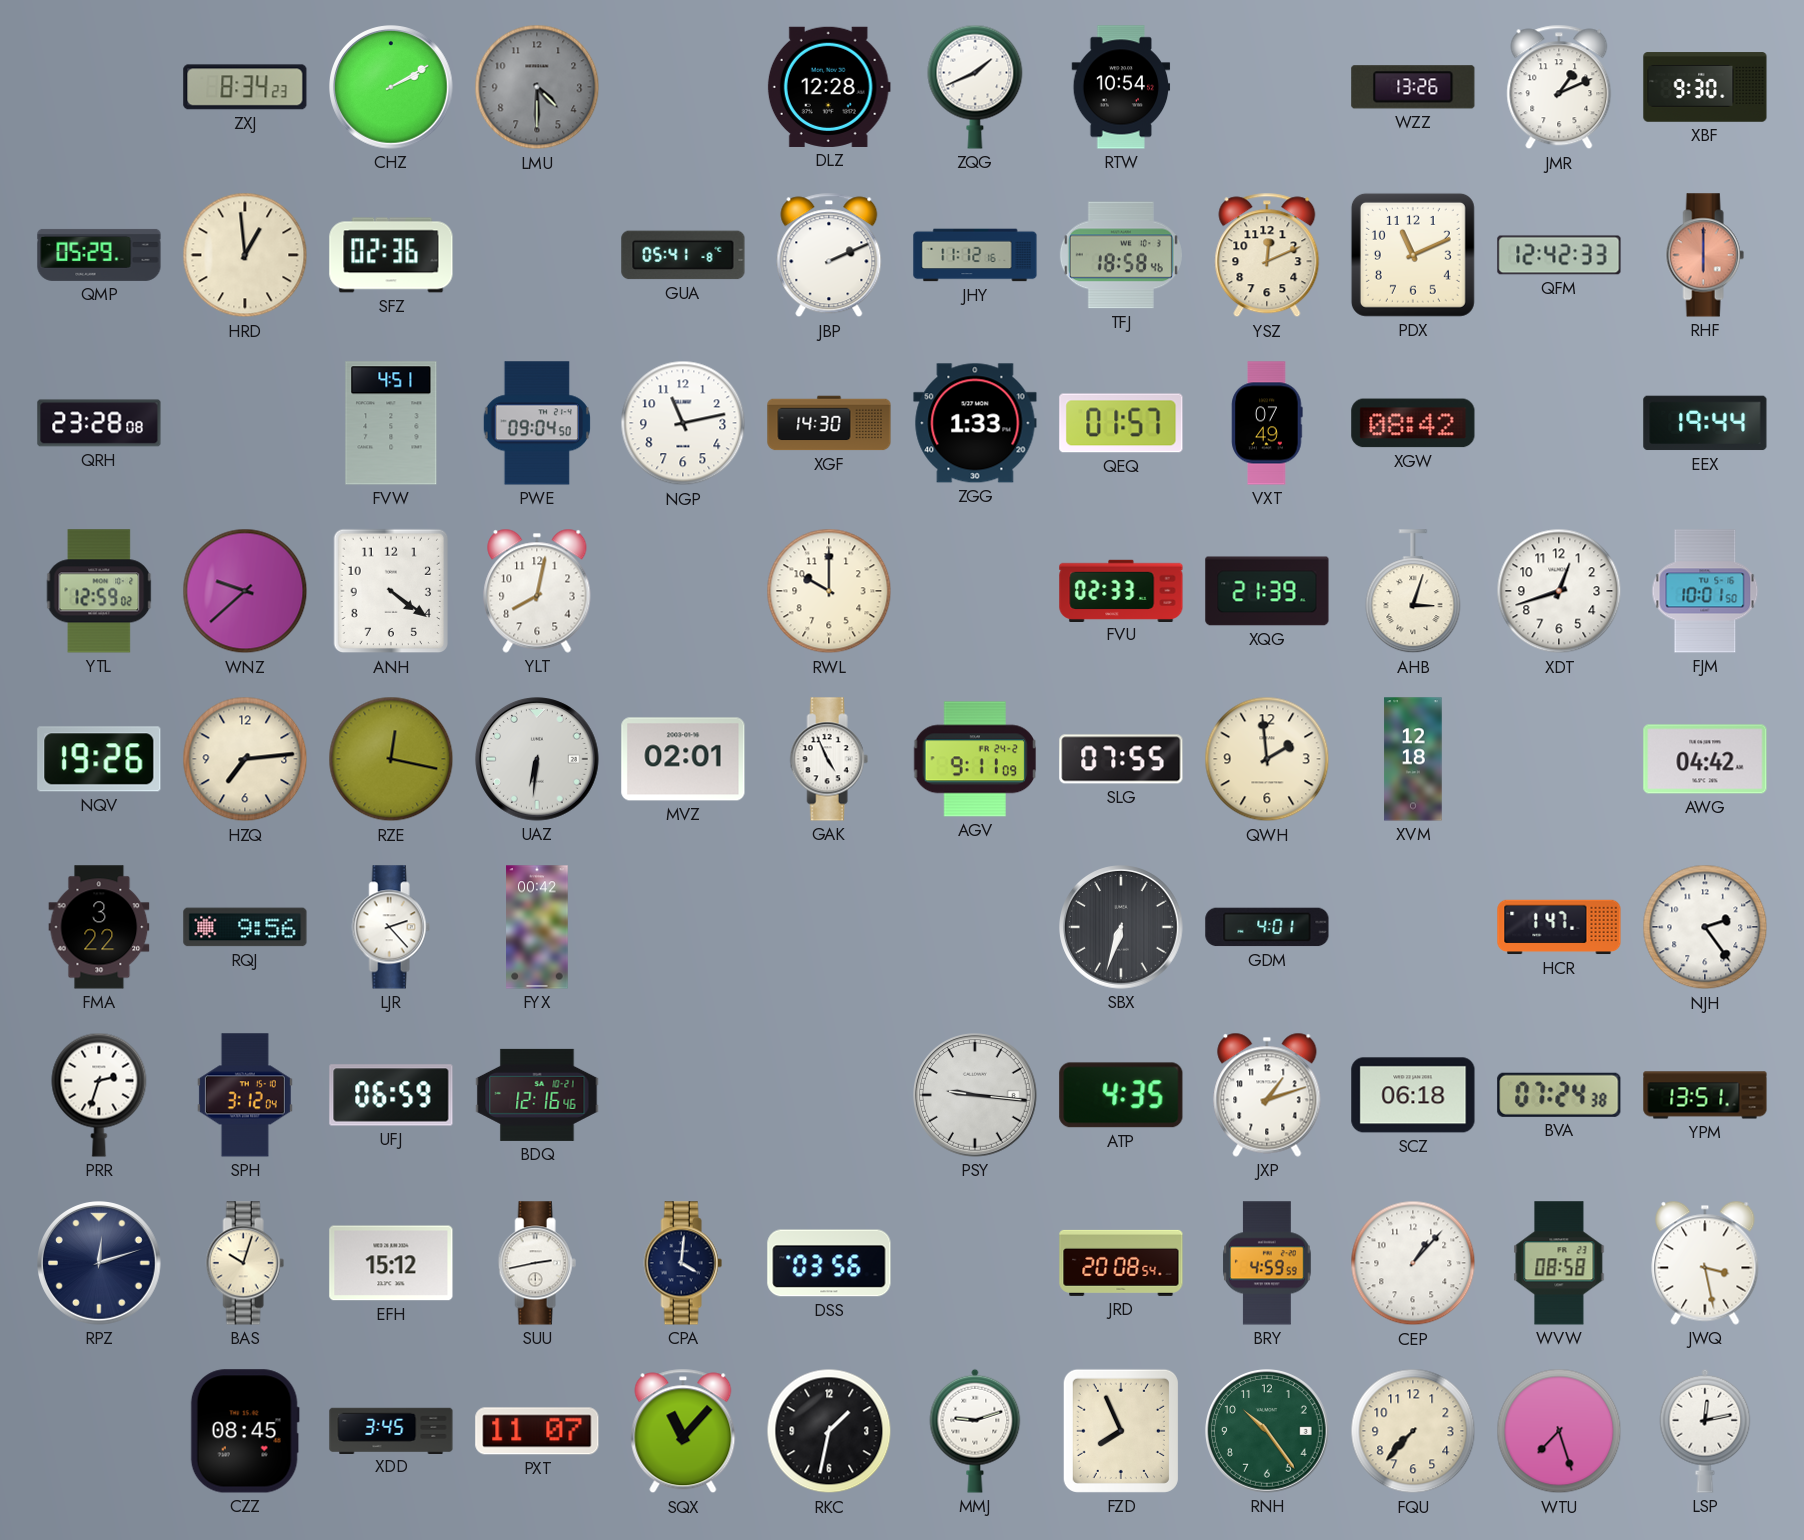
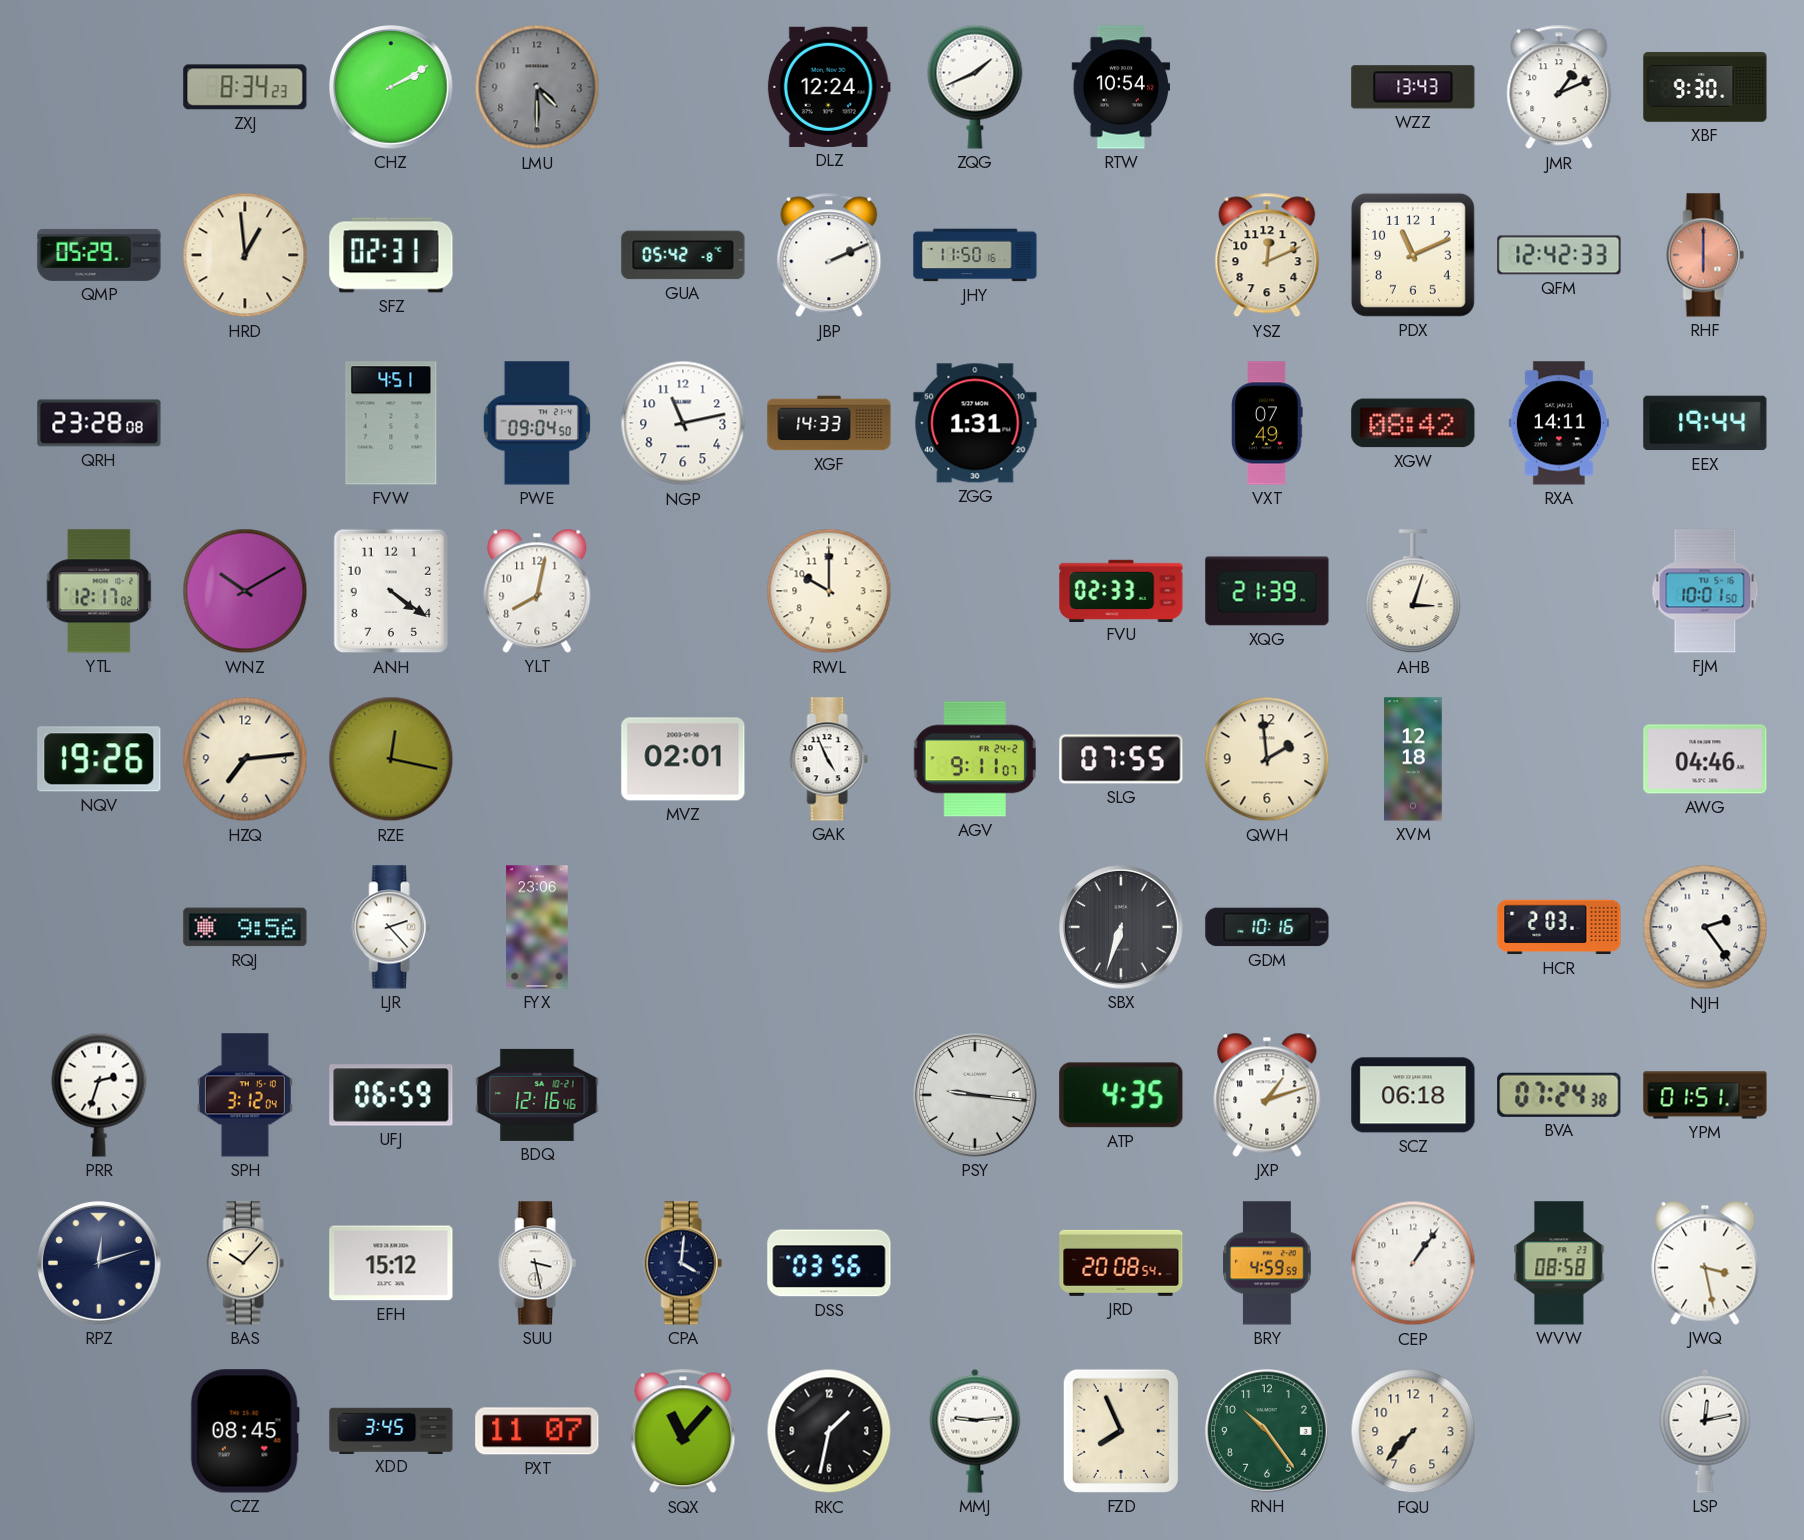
DLZ: 12:28 -> 12:24
WZZ: 13:26 -> 13:43
SFZ: 02:36 -> 02:31
GUA: 05:41 -> 05:42
JHY: 11:12 -> 11:50
TFJ: 18:58 -> none
XGF: 14:30 -> 14:33
ZGG: 1:33 -> 1:31
QEQ: 01:57 -> none
RXA: none -> 14:11
YTL: 12:59 -> 12:17
WNZ: 9:38 -> 10:10
XDT: 12:42 -> none
UAZ: 6:31 -> none
AGV: 9:11:09 -> 9:11:07
AWG: 04:42 -> 04:46
FMA: 3:22 -> none
FYX: 00:42 -> 23:06
GDM: 4:01 -> 10:16
HCR: 1:47 -> 2:03
YPM: 13:51 -> 01:51
BAS: 10:03 -> 10:07
SUU: 2:43 -> 3:28
CEP: 1:07 -> 1:06
MMJ: 9:12 -> 9:14
WTU: 7:27 -> none
